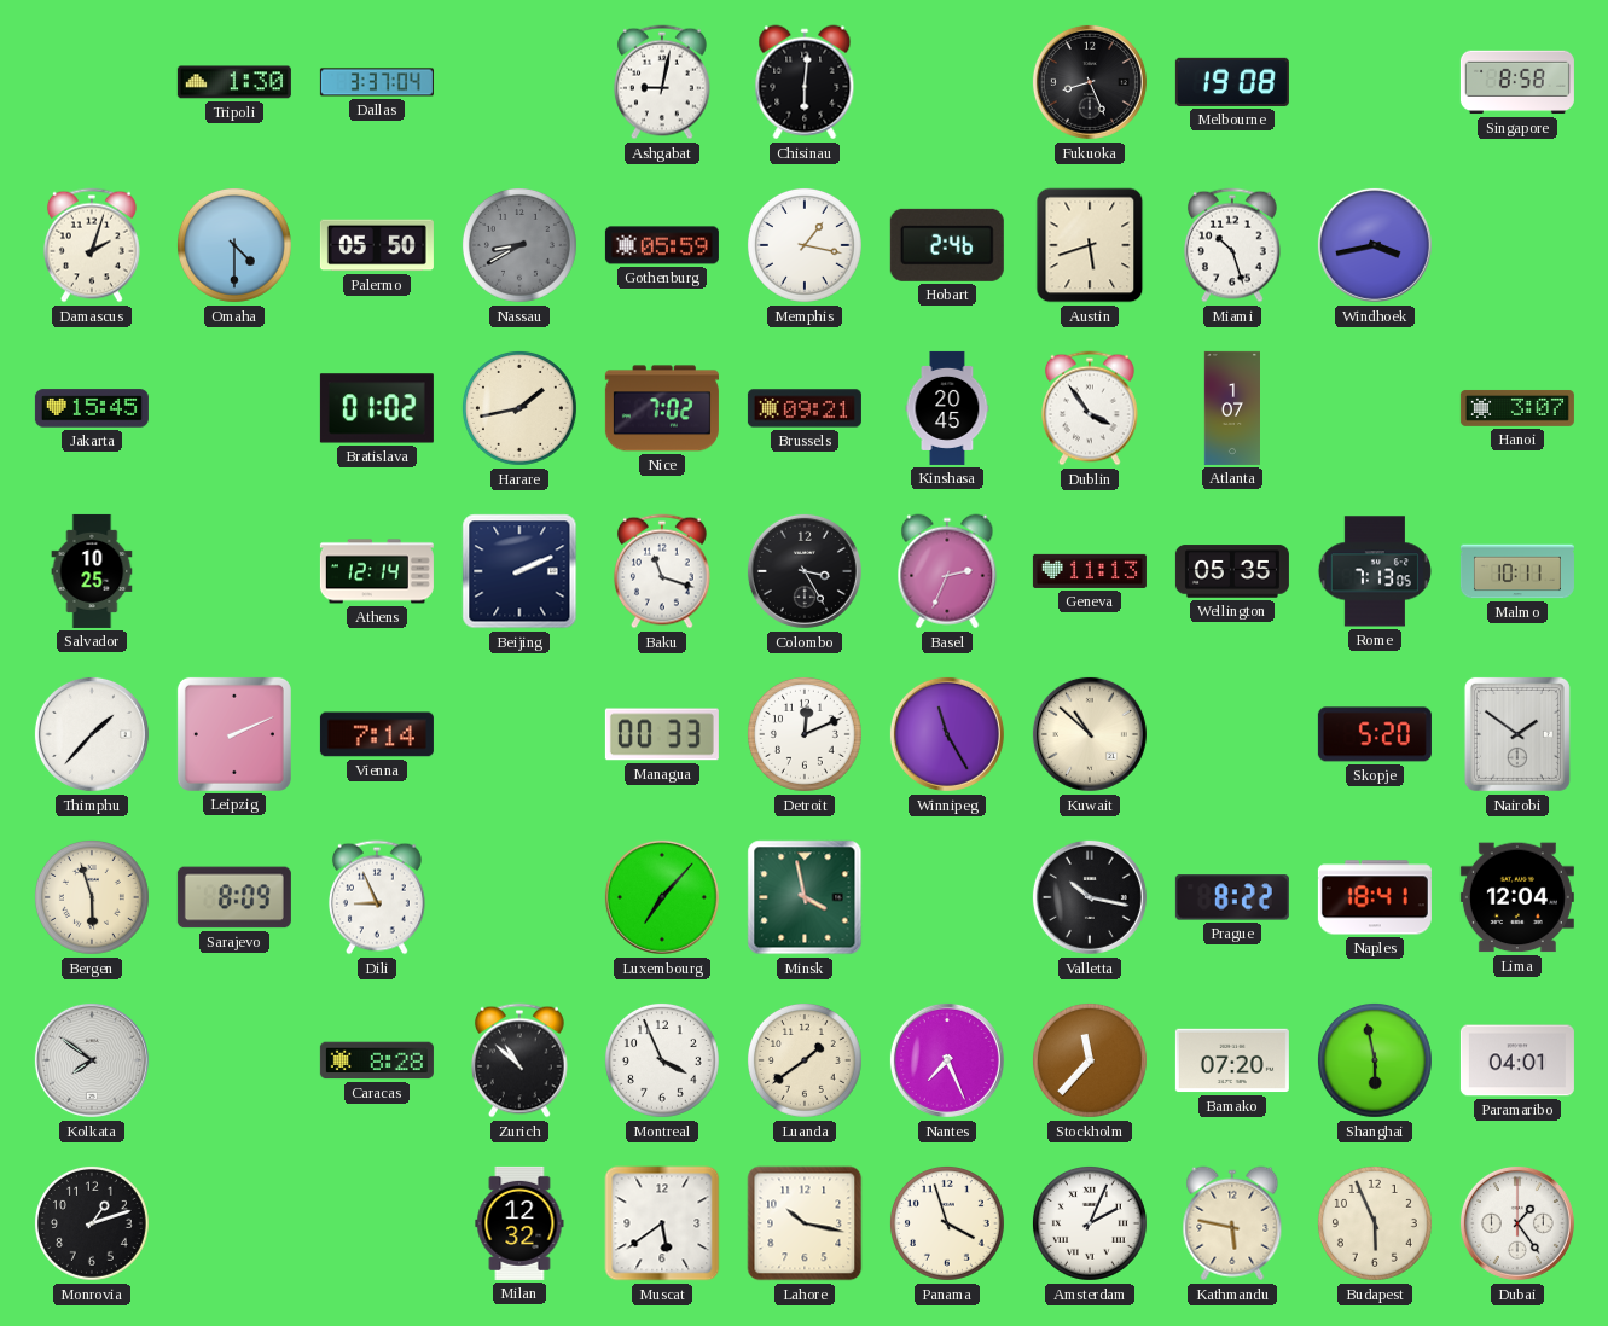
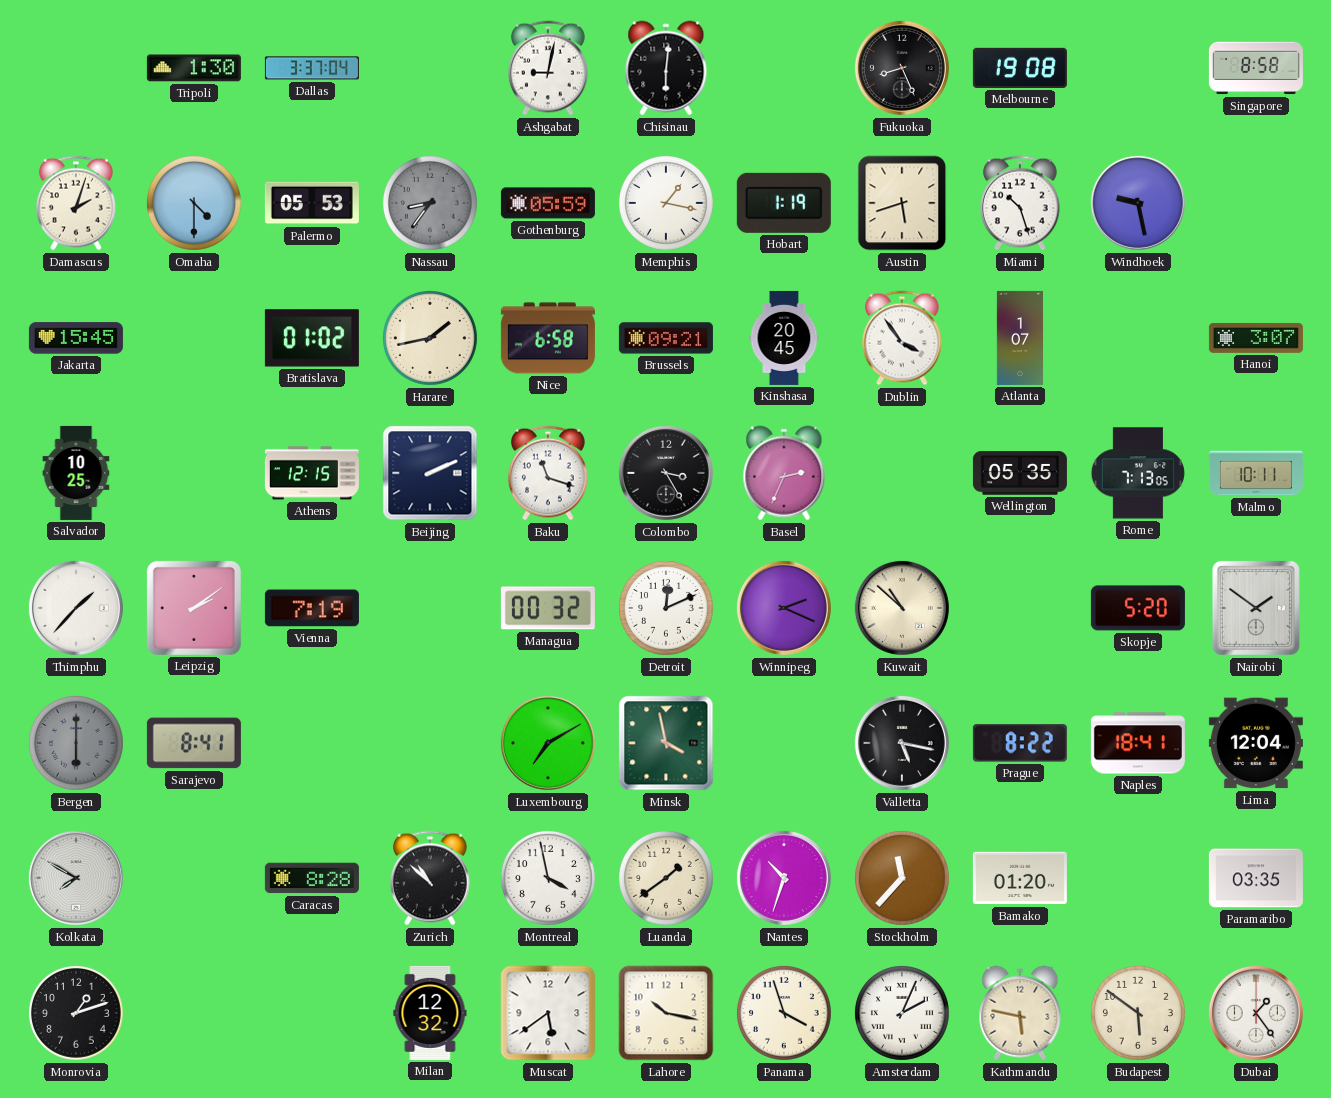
Palermo: 05:50 -> 05:53
Nassau: 8:40 -> 8:36
Hobart: 2:46 -> 1:19
Windhoek: 3:43 -> 9:28
Nice: 7:02 -> 6:58
Athens: 12:14 -> 12:15
Geneva: 11:13 -> none
Leipzig: 2:11 -> 2:09
Vienna: 7:14 -> 7:19
Managua: 00:33 -> 00:32
Winnipeg: 11:25 -> 2:19
Bergen: 5:57 -> 6:00
Bergen dial: cream -> grey
Sarajevo: 8:09 -> 8:41
Dili: 8:56 -> none
Luxembourg: 7:07 -> 7:10
Valletta: 10:17 -> 5:17
Kolkata: 7:51 -> 7:50
Montreal: 3:56 -> 3:58
Nantes: 7:26 -> 10:33
Bamako: 07:20 -> 01:20
Shanghai: 5:58 -> none
Paramaribo: 04:01 -> 03:35
Budapest: 5:56 -> 5:51
